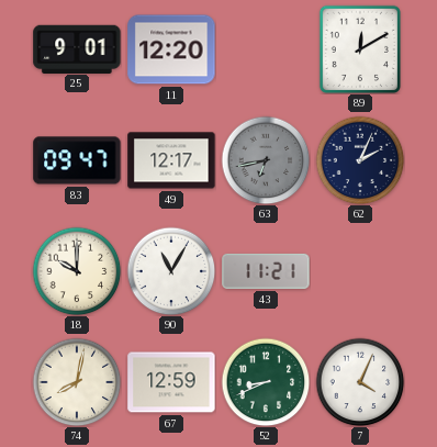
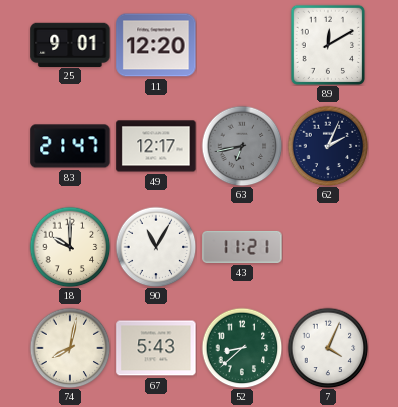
83: 09:47 -> 21:47
67: 12:59 -> 5:43
52: 8:41 -> 8:38
